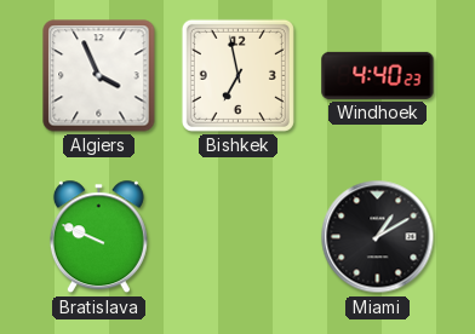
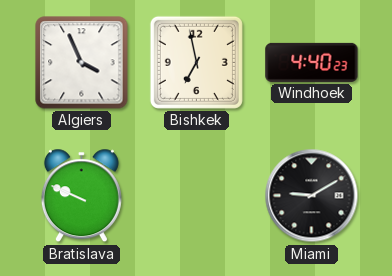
Miami: 1:10 -> 9:10
